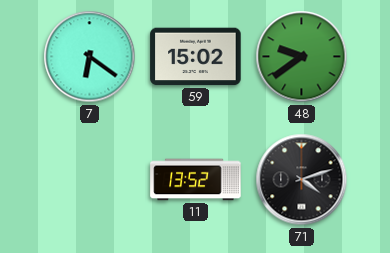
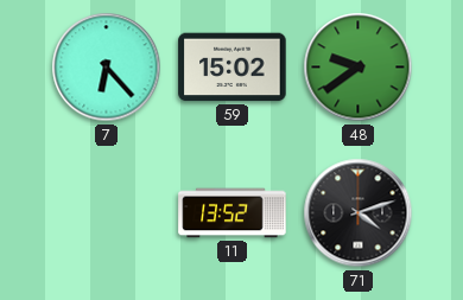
7: 6:21 -> 6:23
